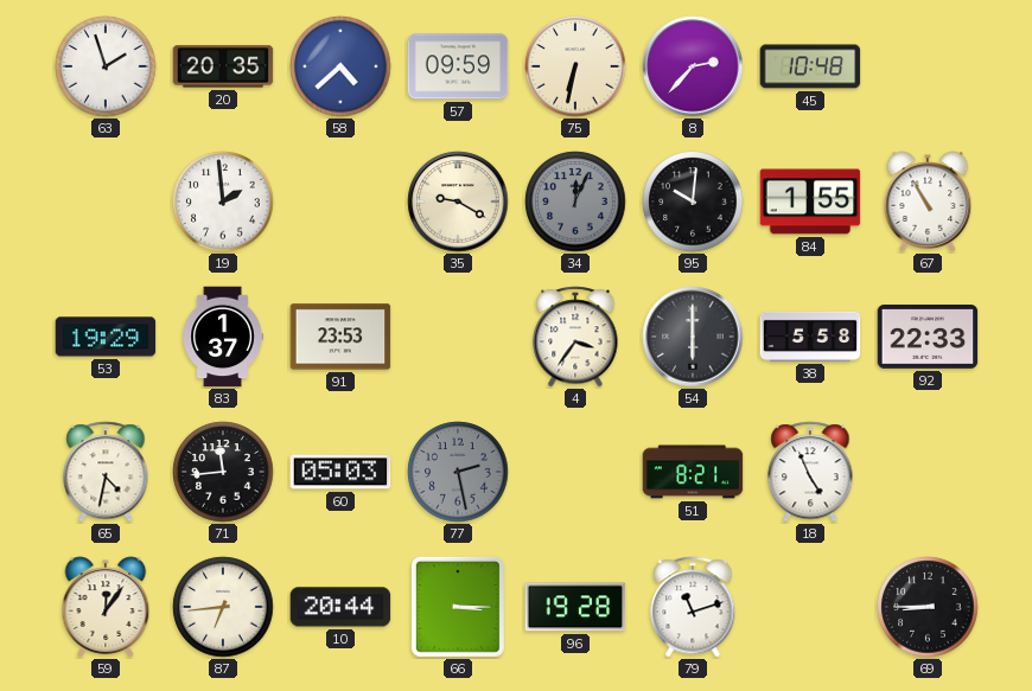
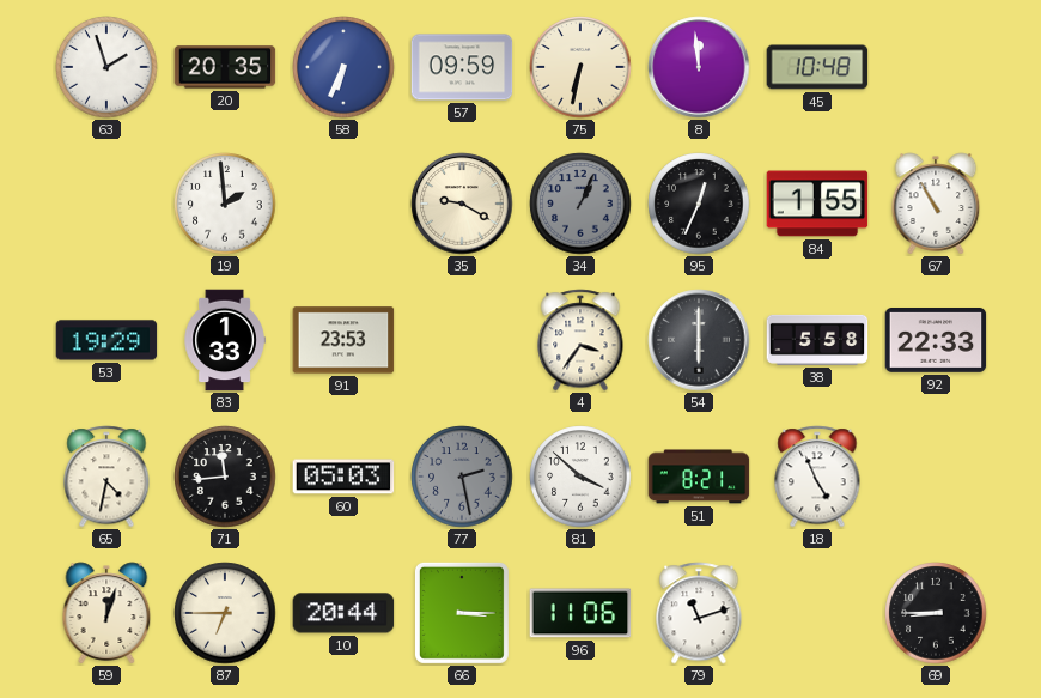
58: 4:38 -> 6:34
8: 2:37 -> 11:59
34: 12:04 -> 1:04
95: 10:01 -> 12:34
83: 1:37 -> 1:33
81: none -> 3:52
59: 12:06 -> 12:03
87: 6:44 -> 6:45
96: 19:28 -> 11:06
